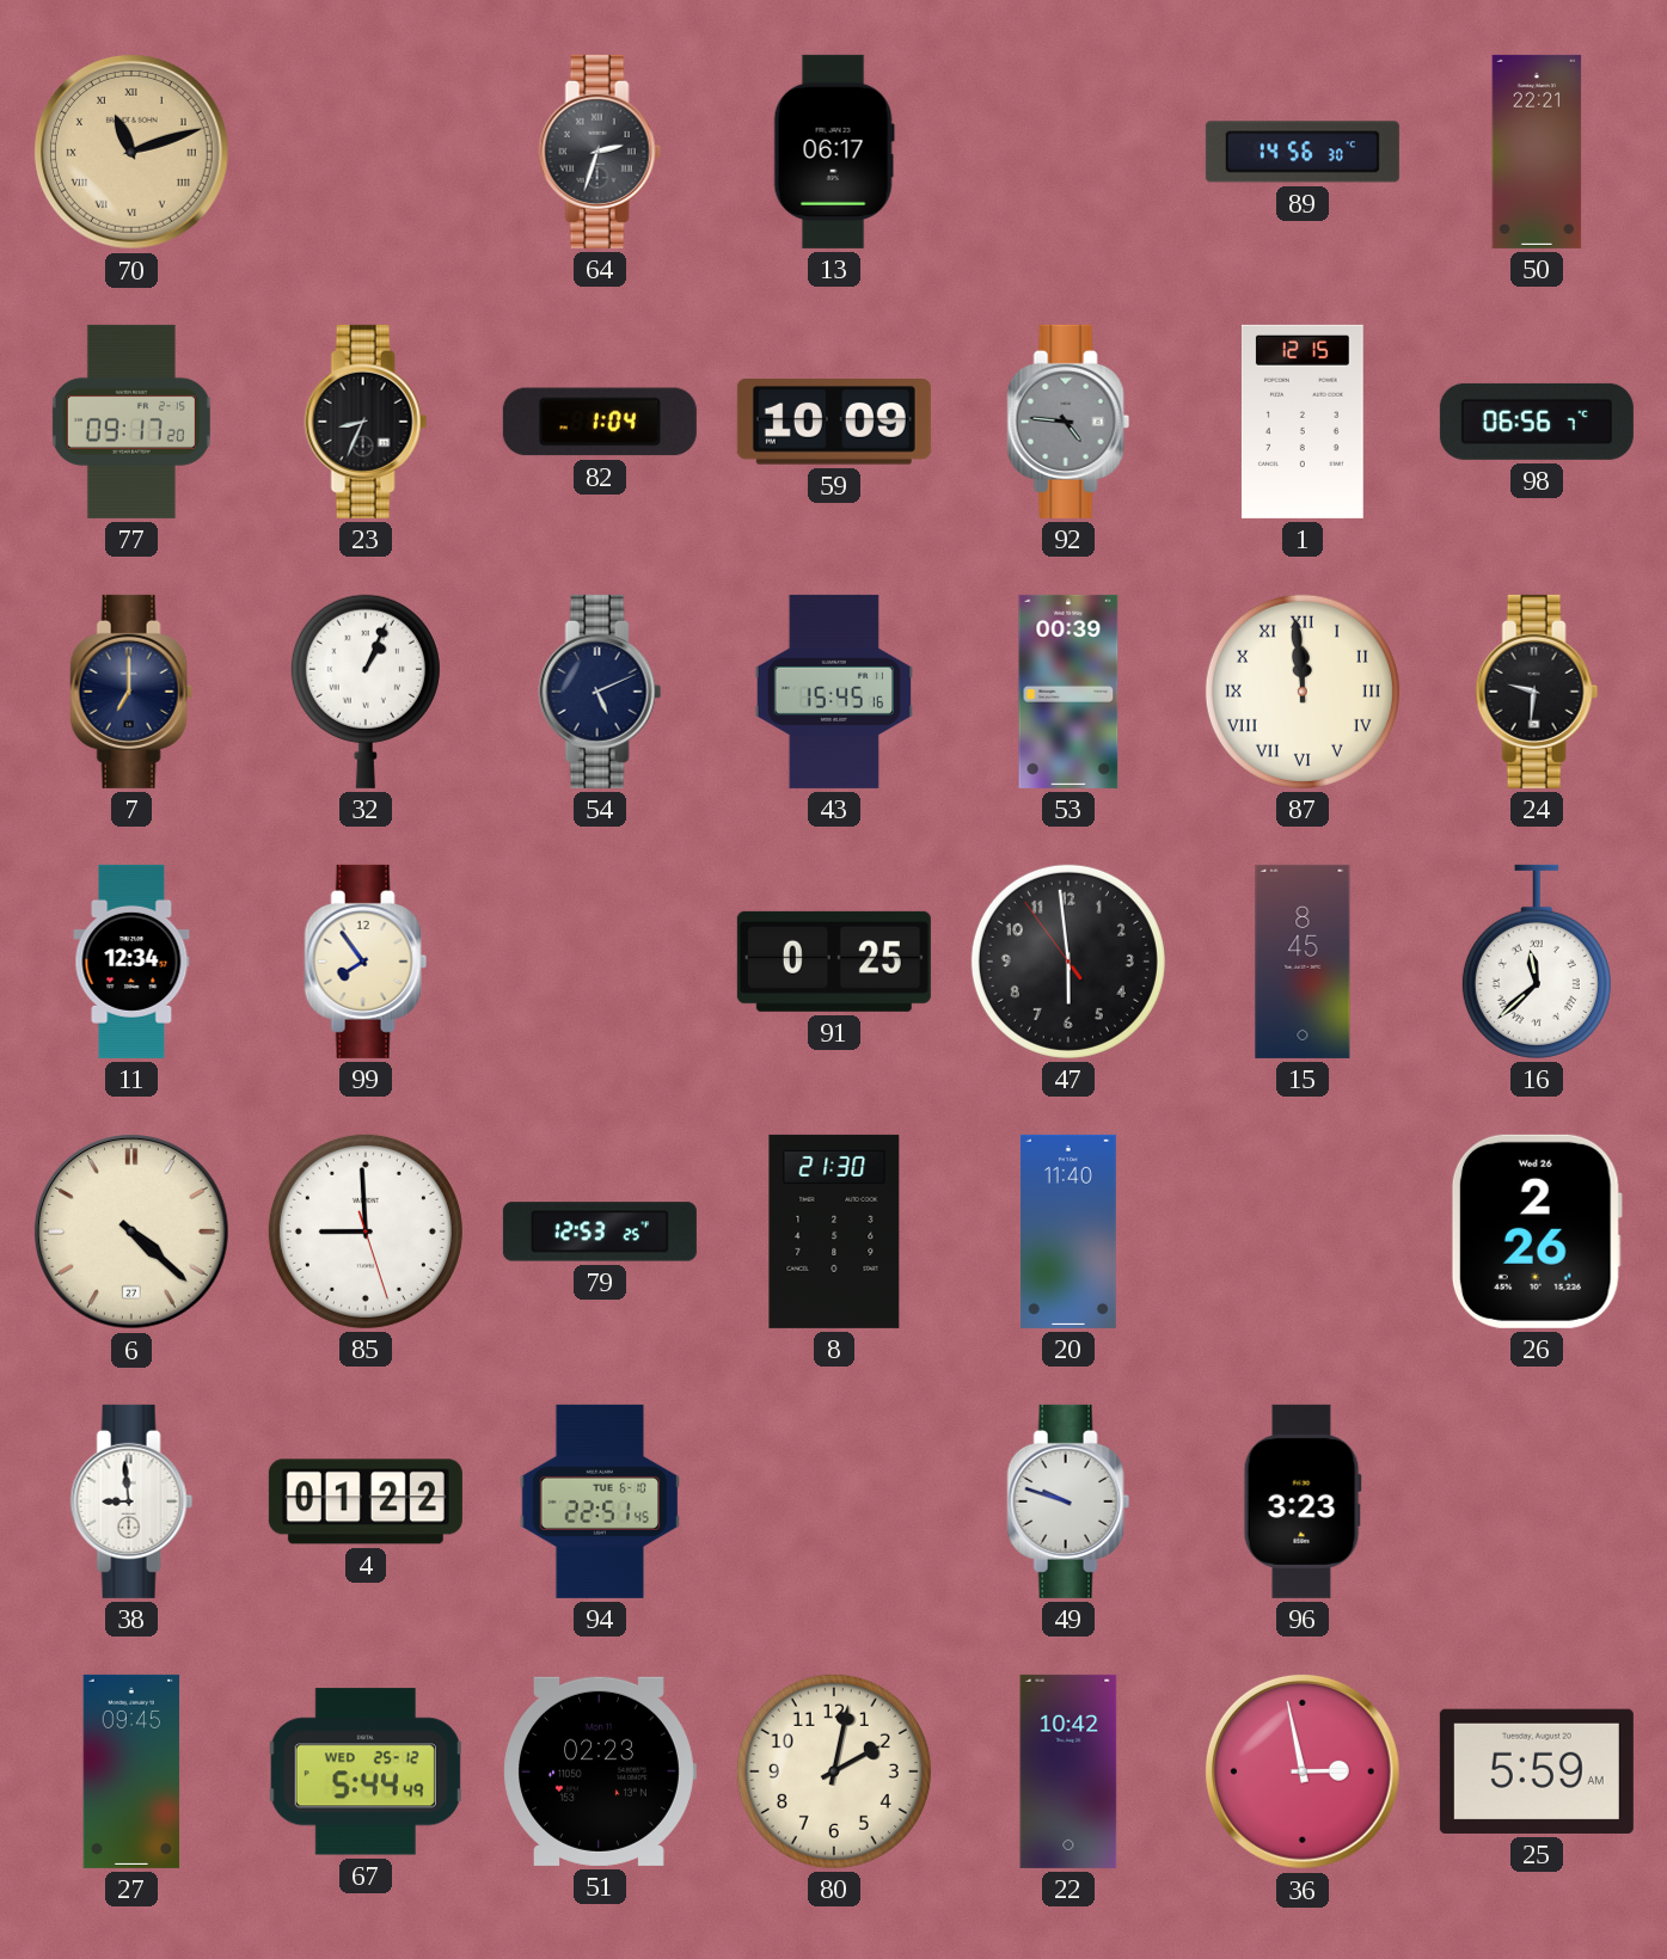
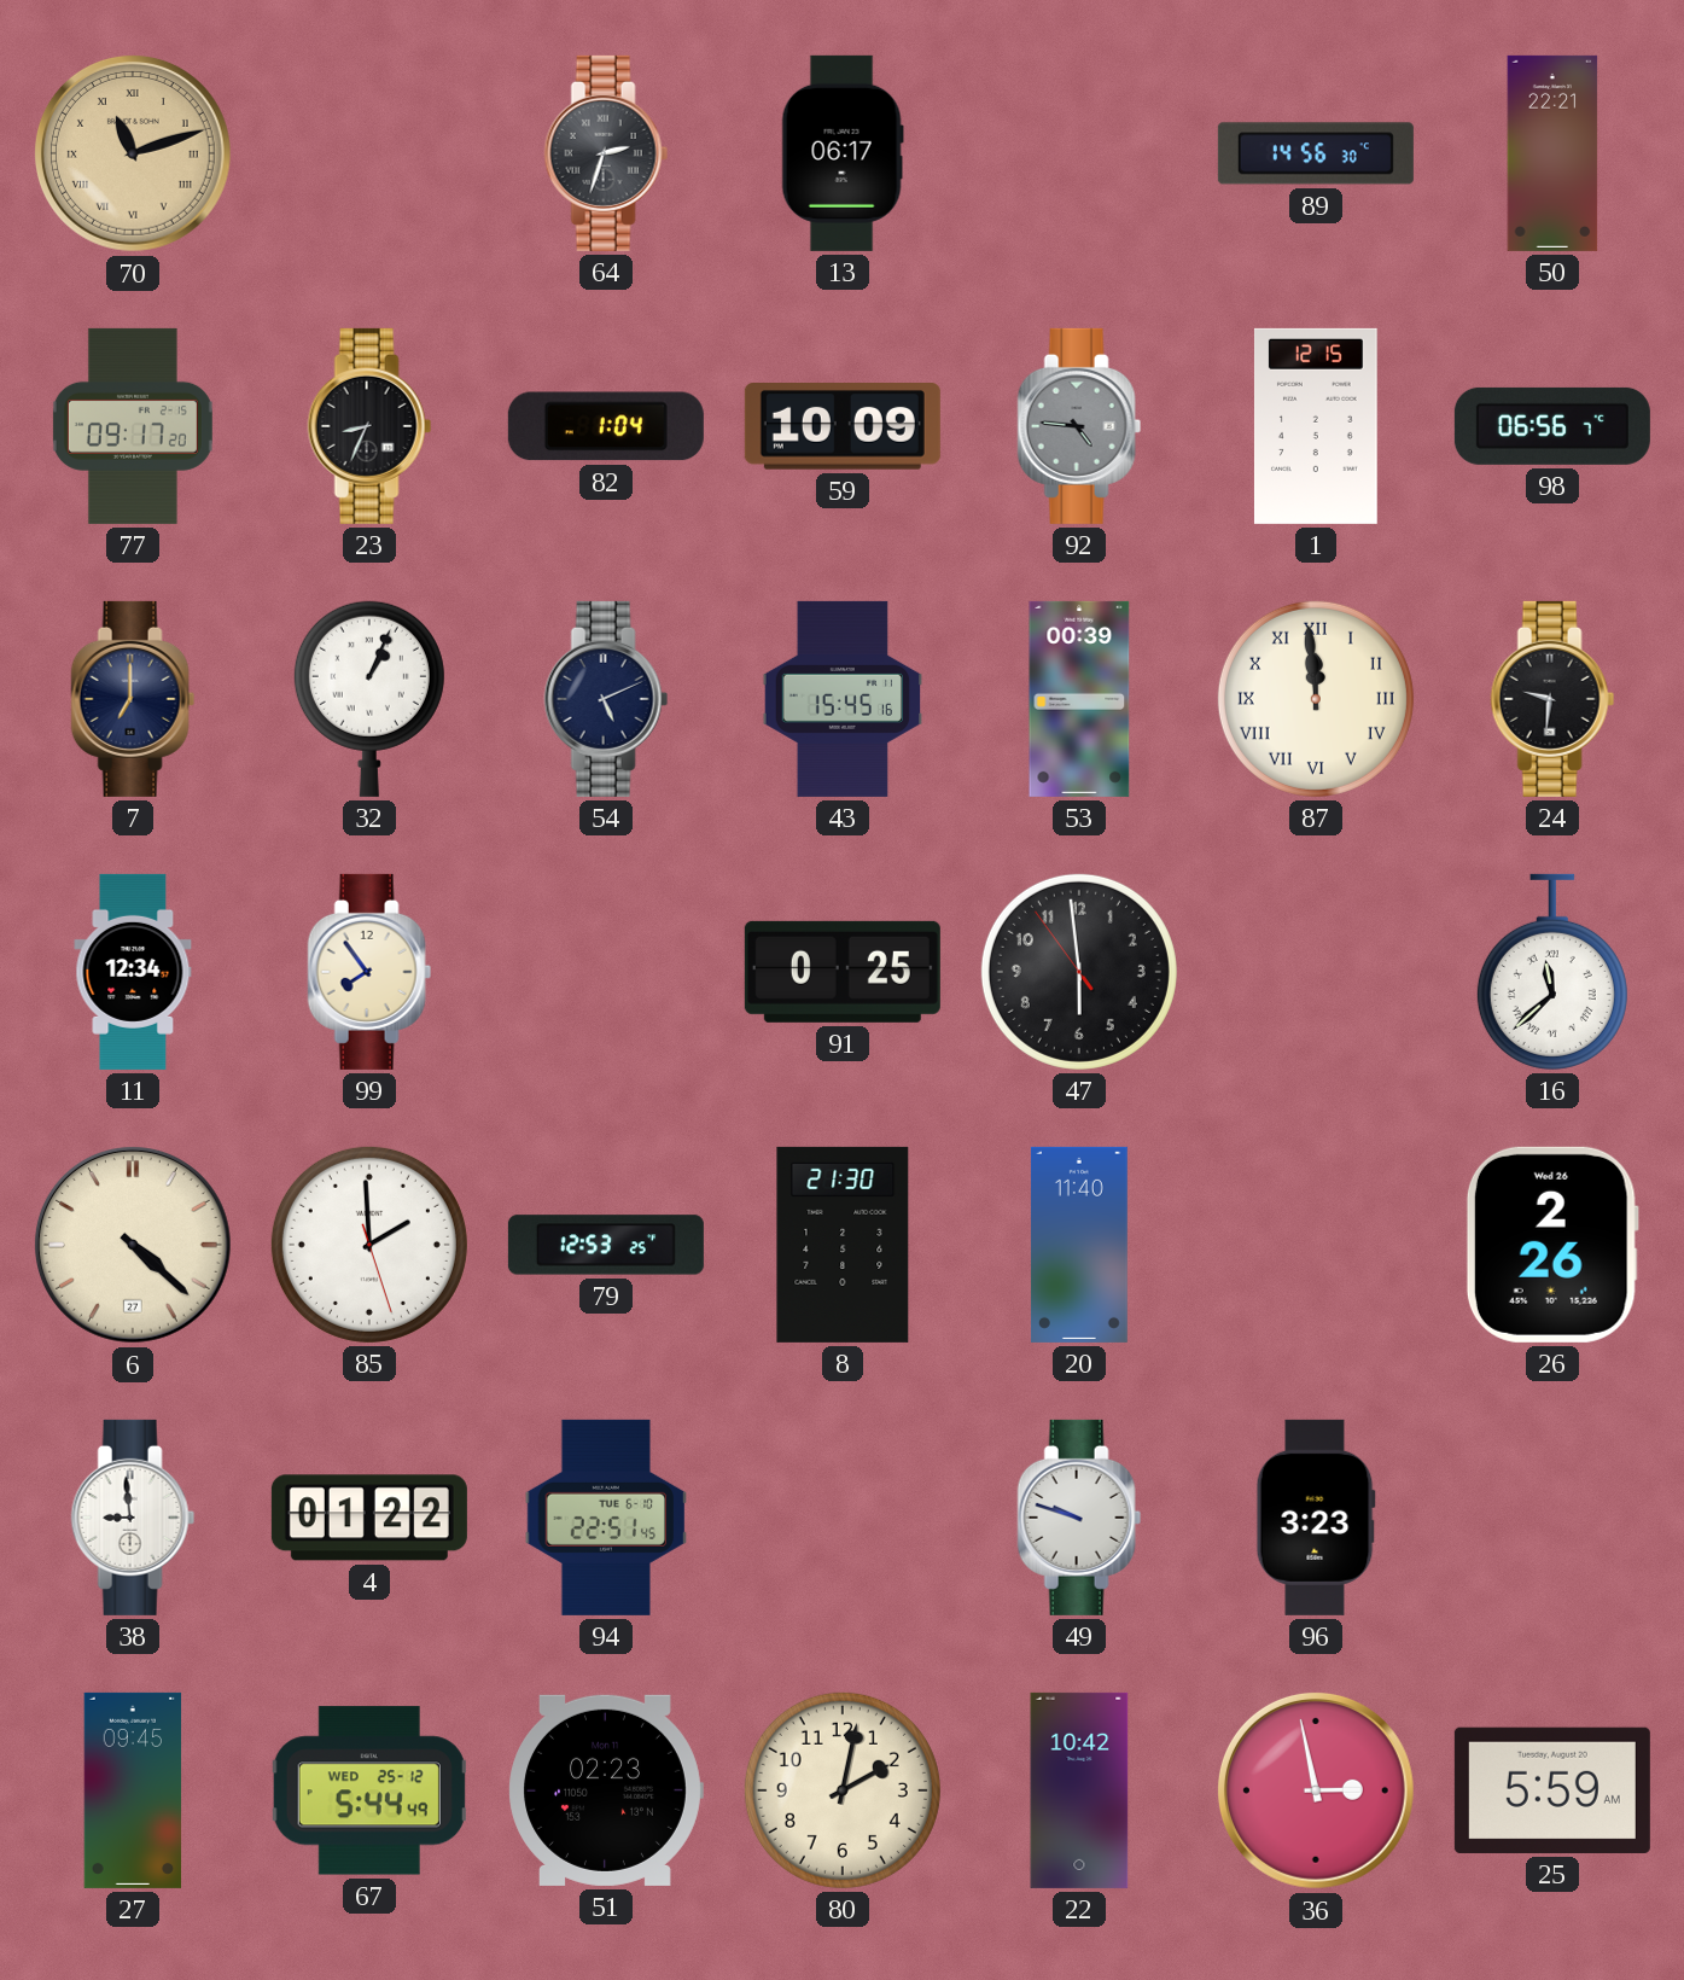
15: 8:45 -> none
85: 8:59 -> 1:59
